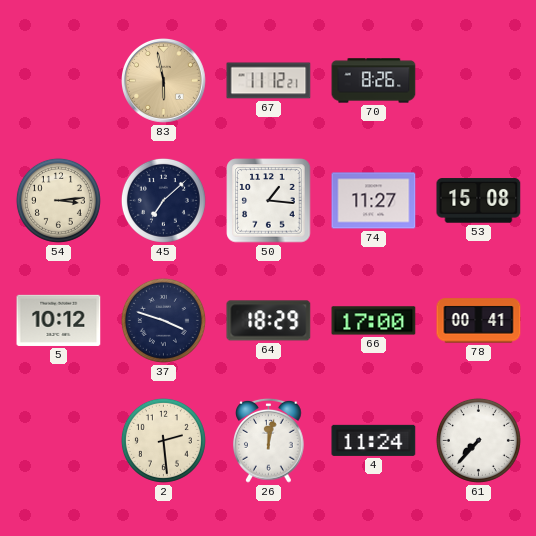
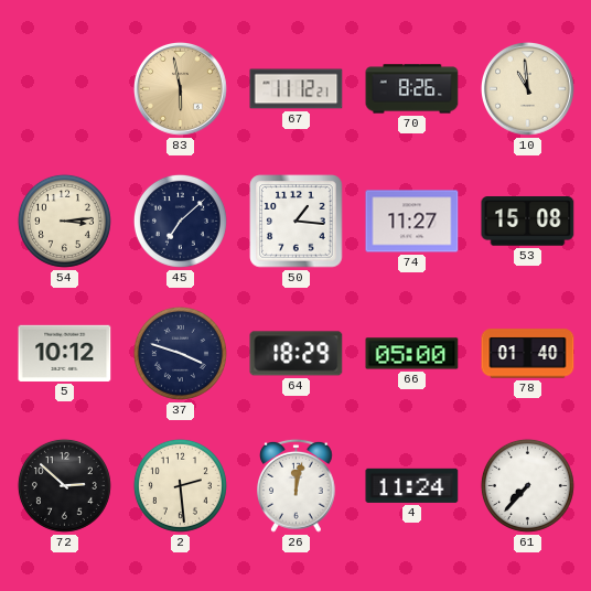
10: none -> 10:59
66: 17:00 -> 05:00
78: 00:41 -> 01:40
72: none -> 2:52
